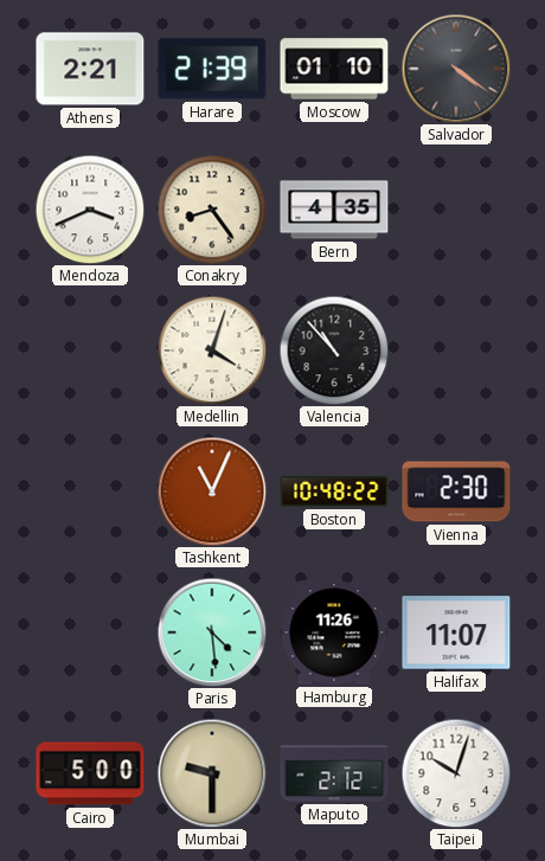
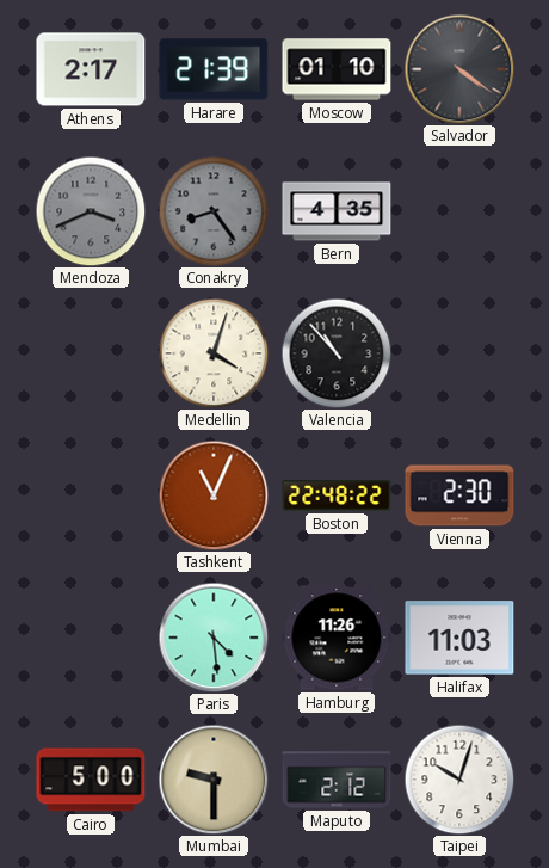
Athens: 2:21 -> 2:17
Mendoza dial: white -> grey
Conakry dial: cream -> grey
Boston: 10:48 -> 22:48
Halifax: 11:07 -> 11:03
